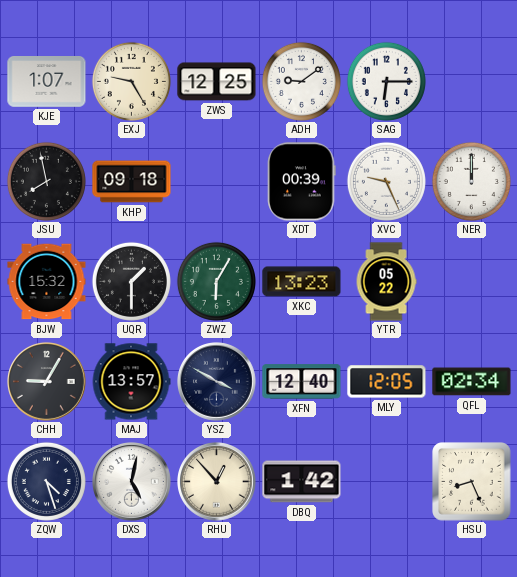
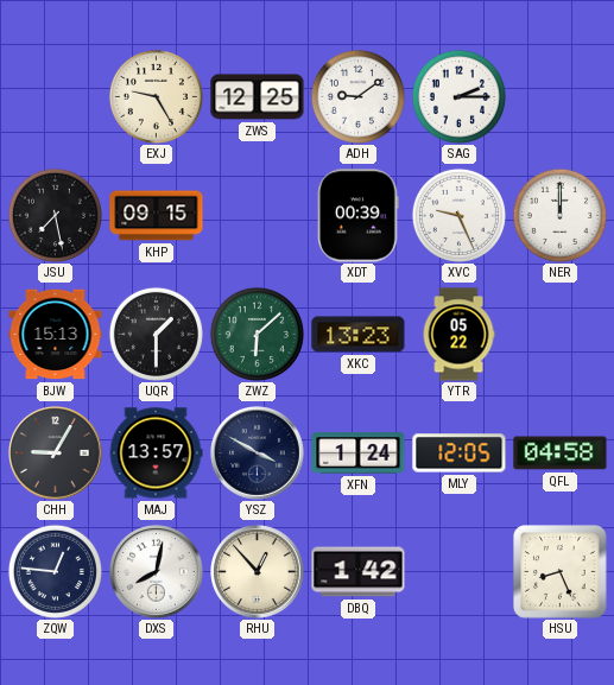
KJE: 1:07 -> none
SAG: 6:15 -> 2:15
JSU: 7:58 -> 7:28
KHP: 09:18 -> 09:15
BJW: 15:32 -> 15:13
ZWZ: 6:05 -> 6:08
XFN: 12:40 -> 1:24
QFL: 02:34 -> 04:58
ZQW: 4:27 -> 12:46
DXS: 5:02 -> 8:02
